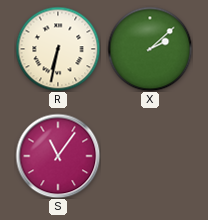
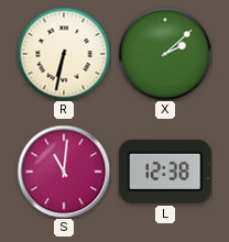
S: 11:06 -> 11:01
L: none -> 12:38
